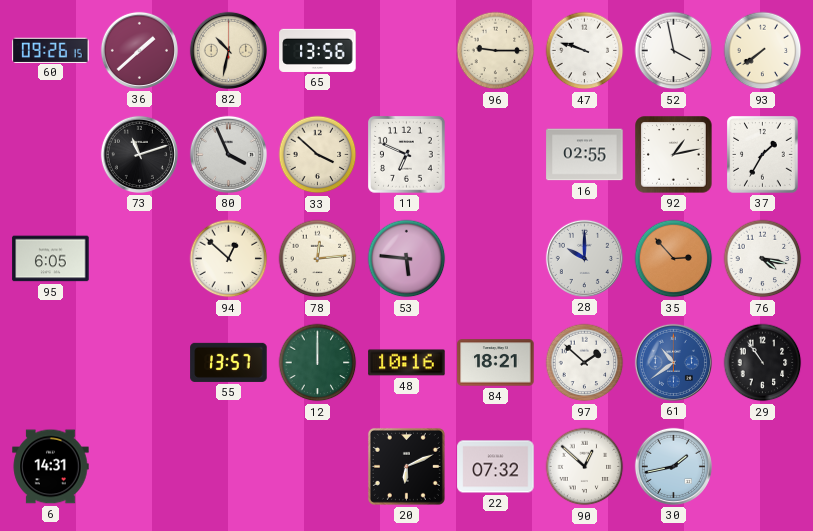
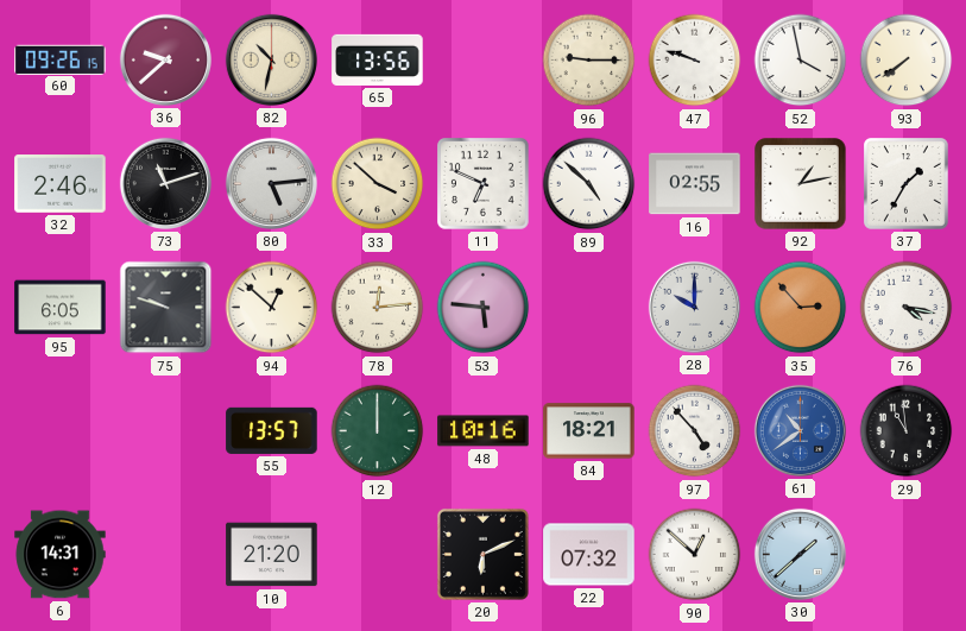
36: 1:38 -> 9:38
32: none -> 2:46
80: 3:56 -> 5:14
89: none -> 4:52
75: none -> 9:48
97: 1:52 -> 4:53
29: 10:54 -> 10:59
10: none -> 21:20
30: 1:43 -> 1:38
